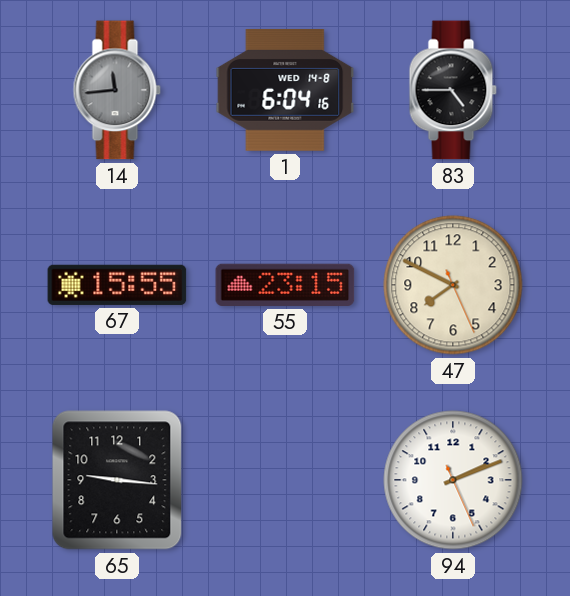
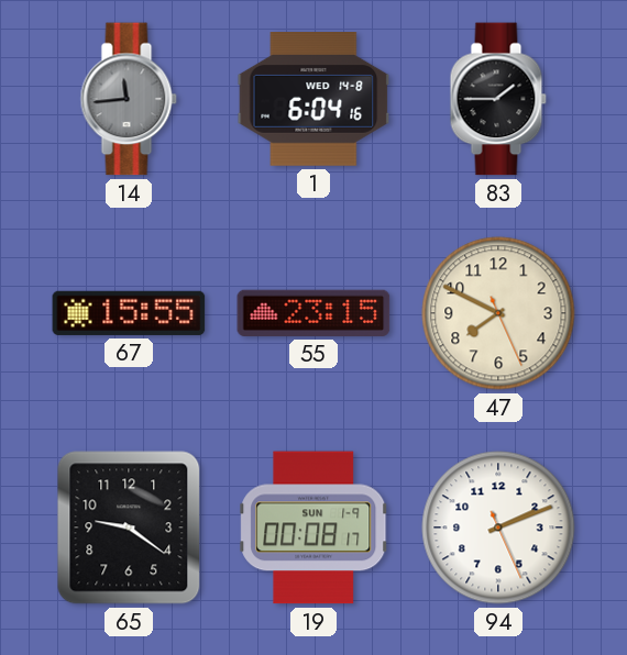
83: 4:45 -> 1:45
65: 9:16 -> 9:21
19: none -> 00:08
